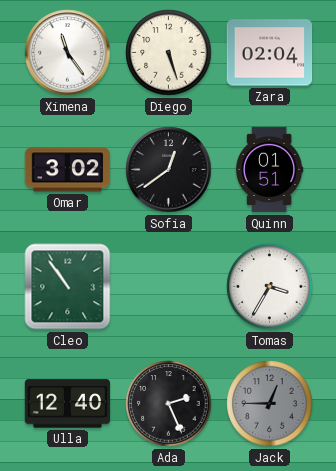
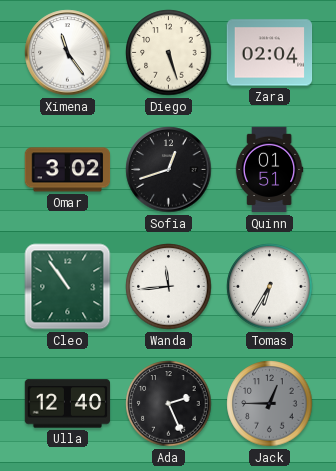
Sofia: 12:39 -> 12:42
Wanda: none -> 11:44
Tomas: 3:35 -> 6:35
